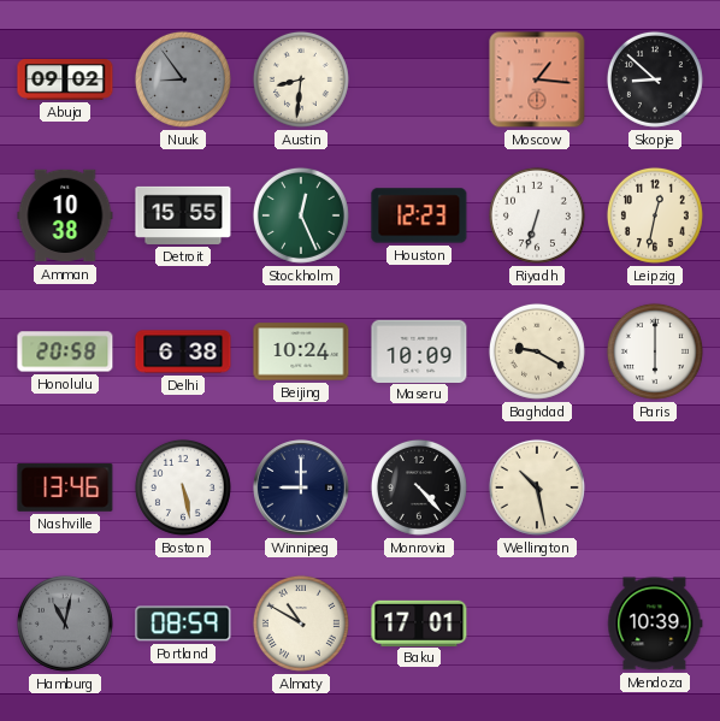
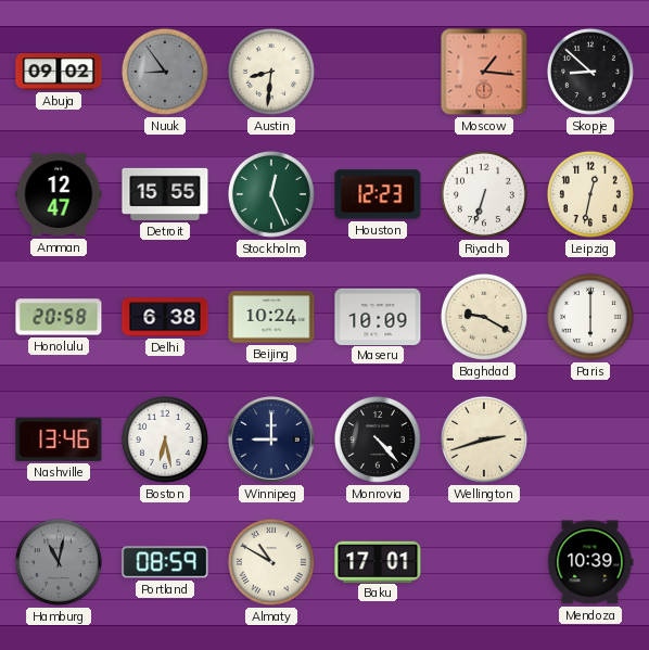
Amman: 10:38 -> 12:47
Boston: 5:28 -> 6:28
Wellington: 10:28 -> 2:42
